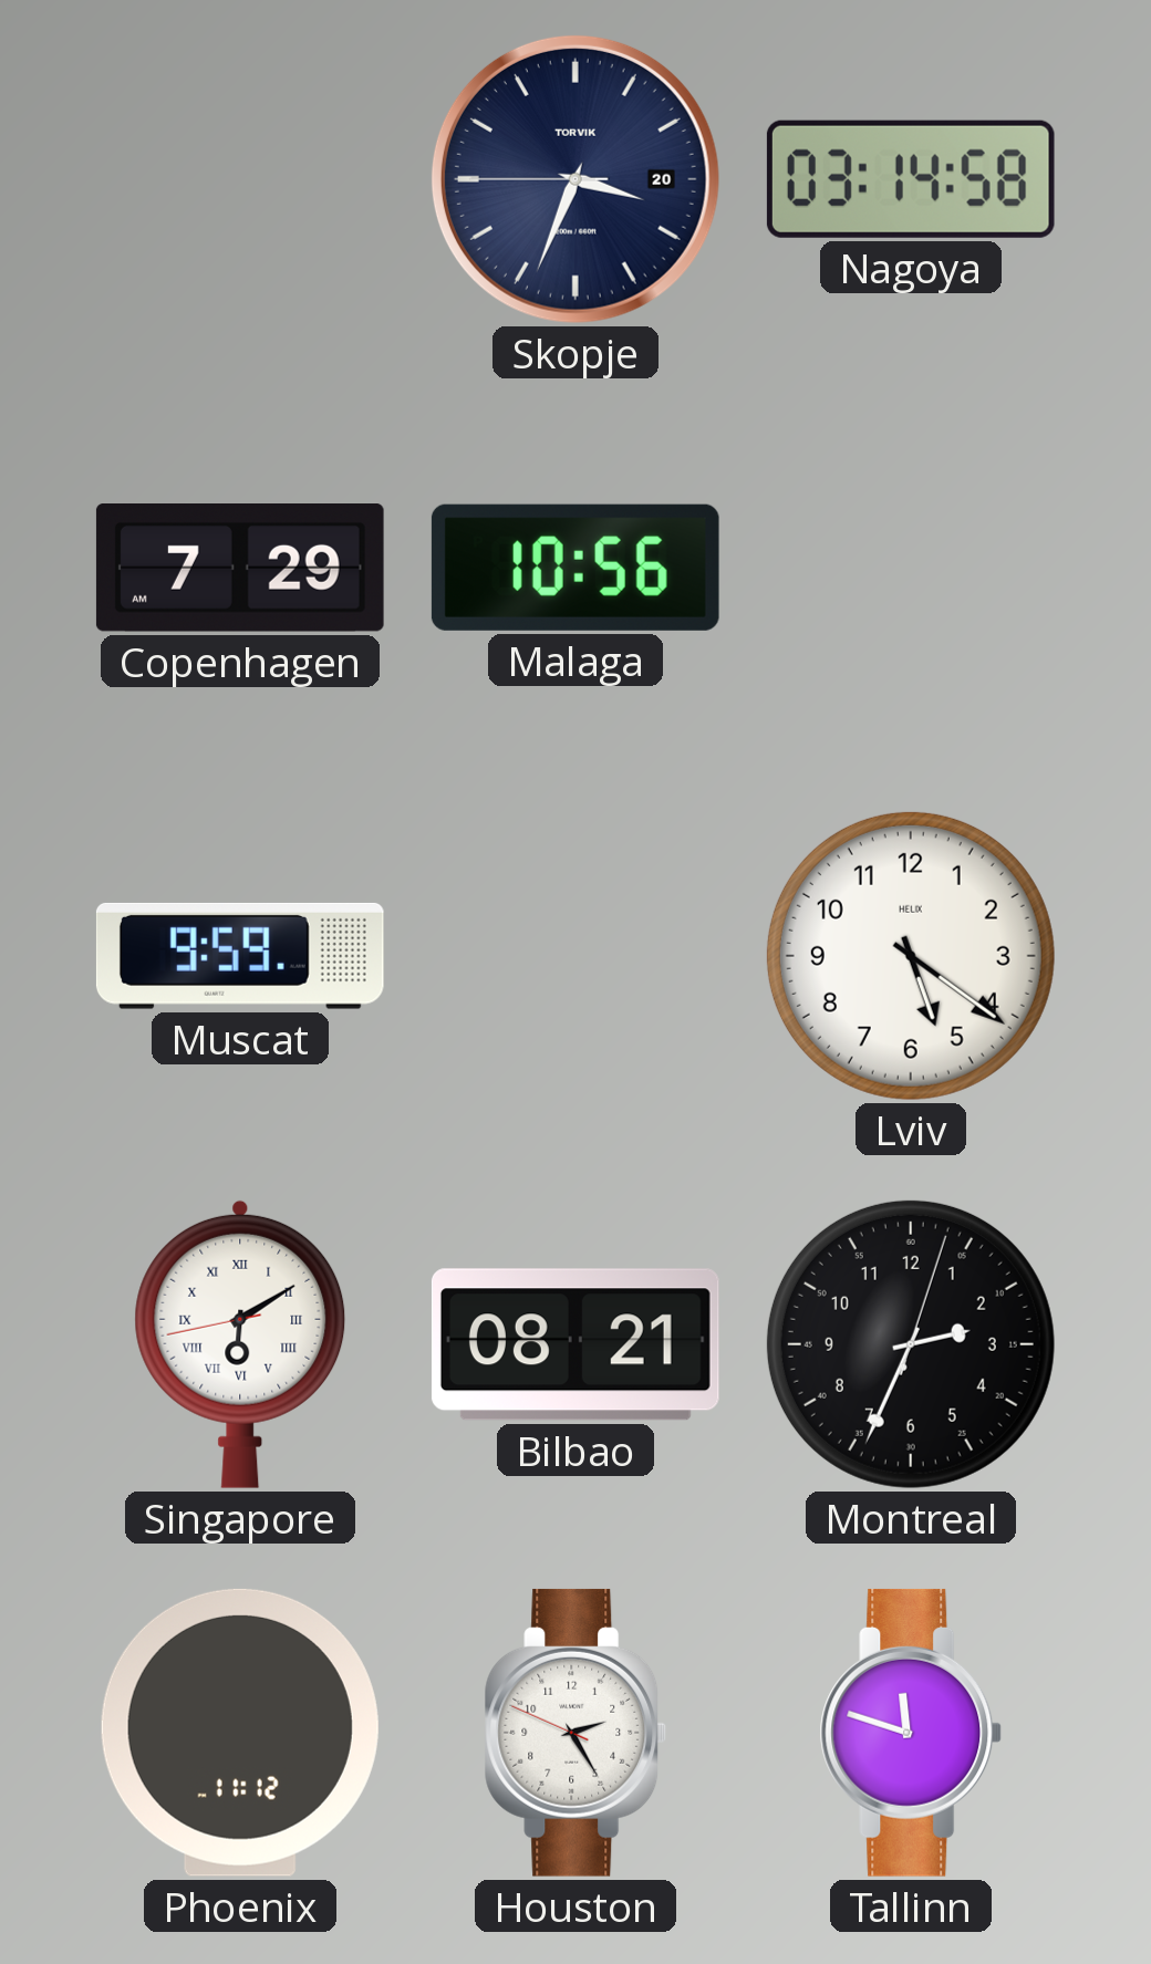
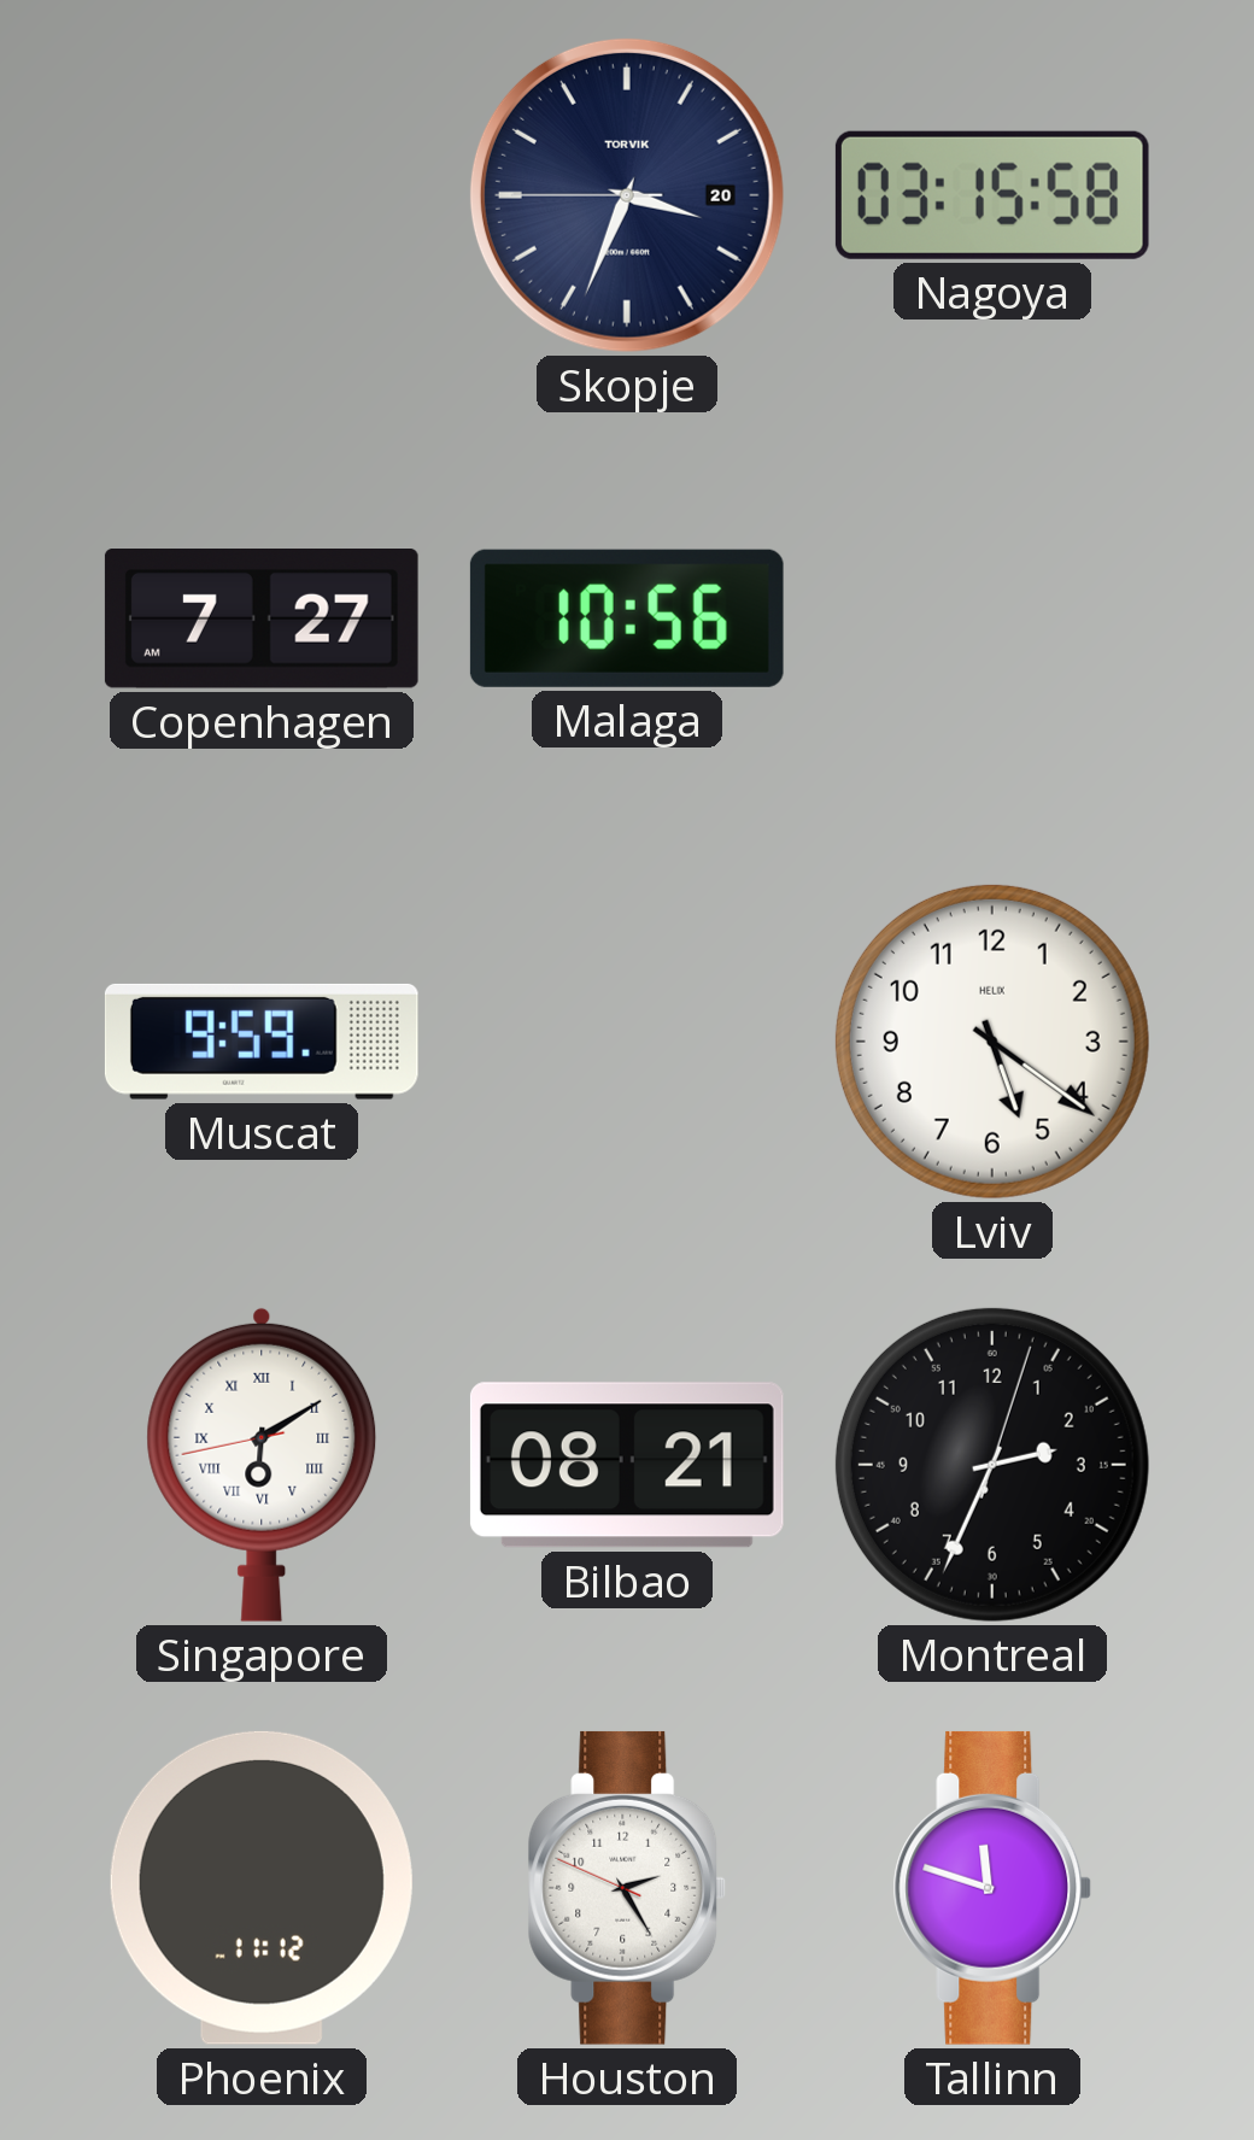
Nagoya: 03:14 -> 03:15
Copenhagen: 7:29 -> 7:27
